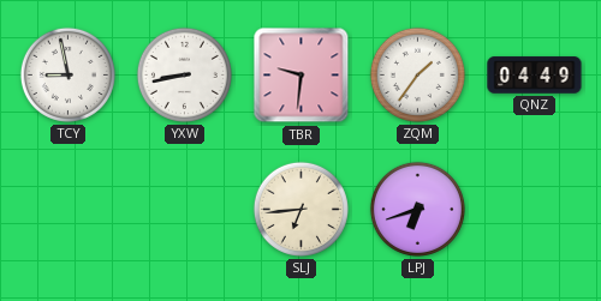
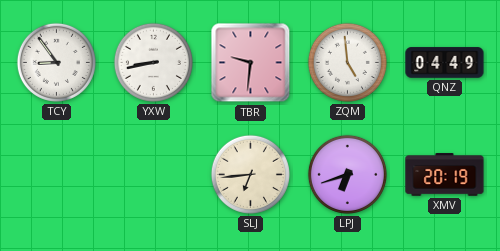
TCY: 8:58 -> 8:54
ZQM: 1:36 -> 4:59
XMV: none -> 20:19
